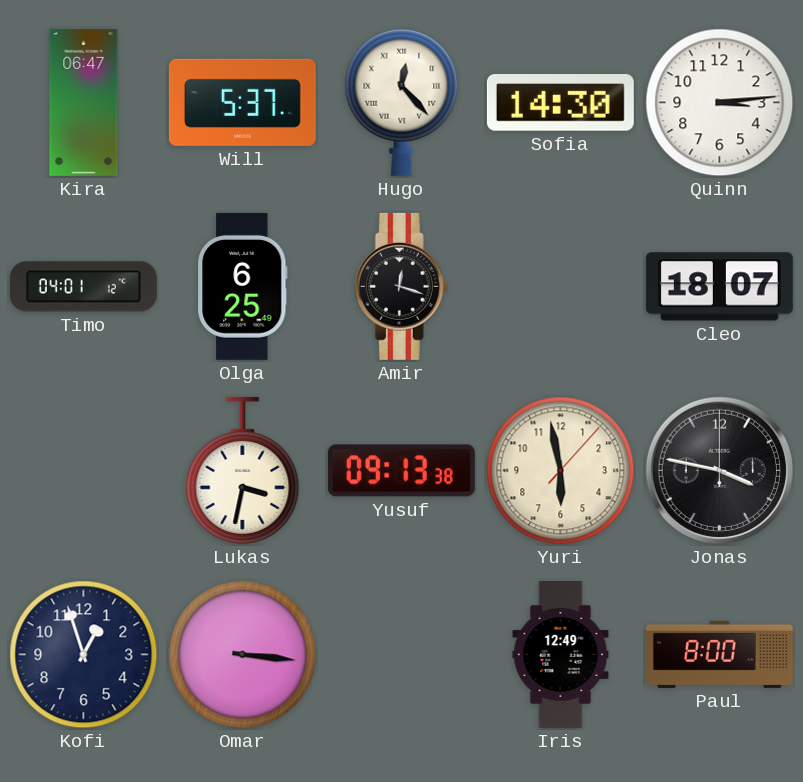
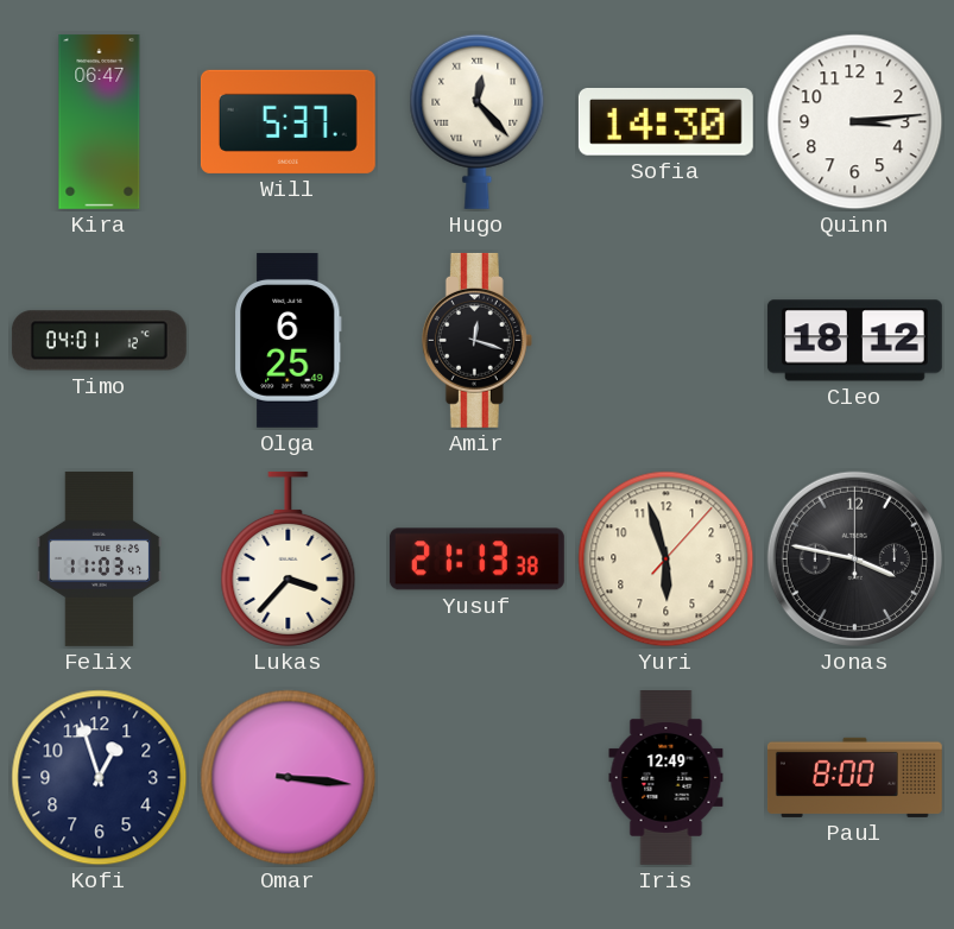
Cleo: 18:07 -> 18:12
Felix: none -> 11:03
Lukas: 3:32 -> 3:37
Yusuf: 09:13 -> 21:13
Yuri: 5:58 -> 5:57
